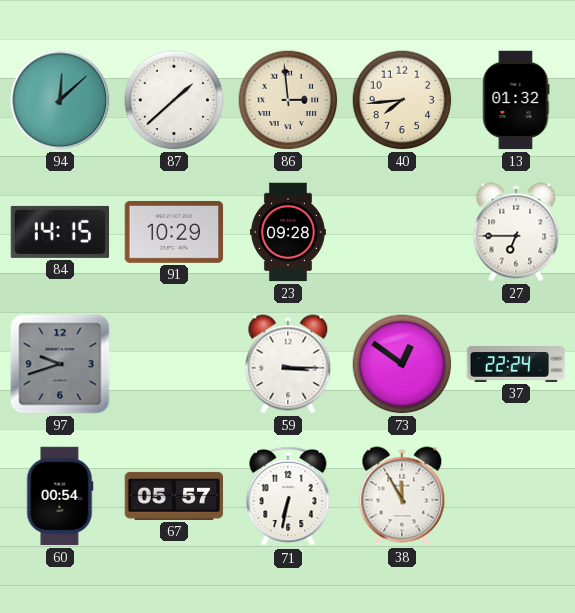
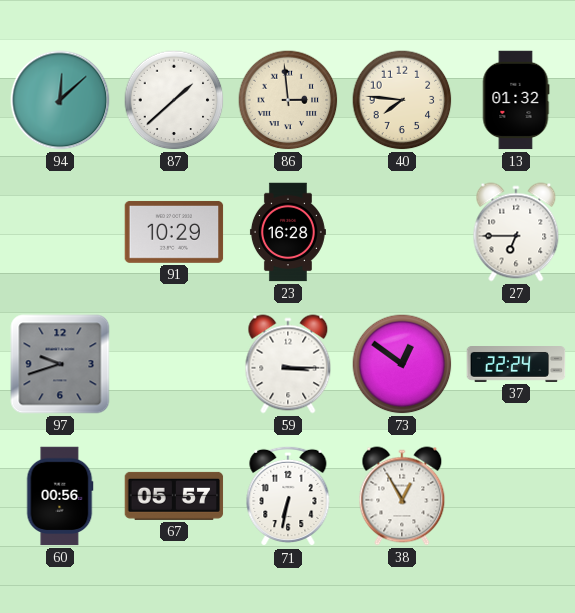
40: 7:44 -> 7:46
84: 14:15 -> none
23: 09:28 -> 16:28
60: 00:54 -> 00:56
38: 11:55 -> 12:55
